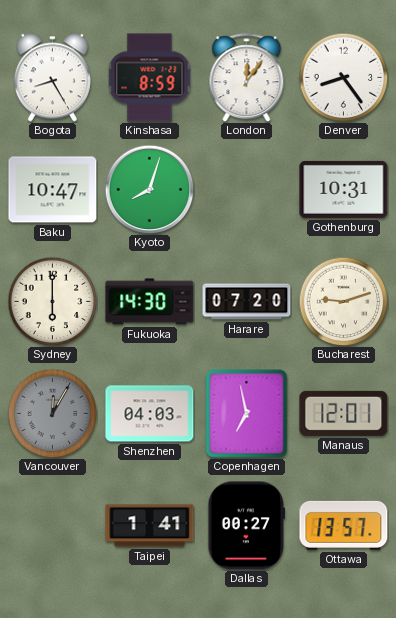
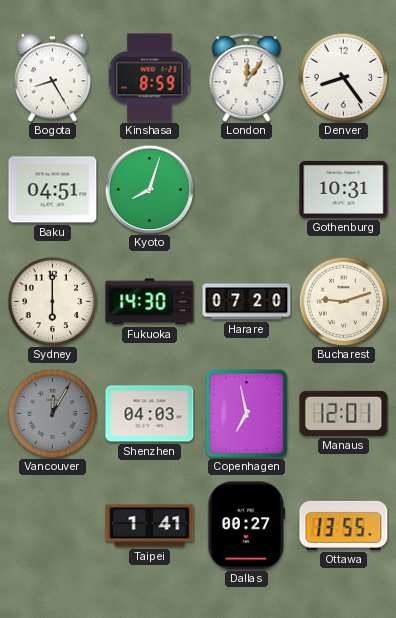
Baku: 10:47 -> 04:51
Ottawa: 13:57 -> 13:55
